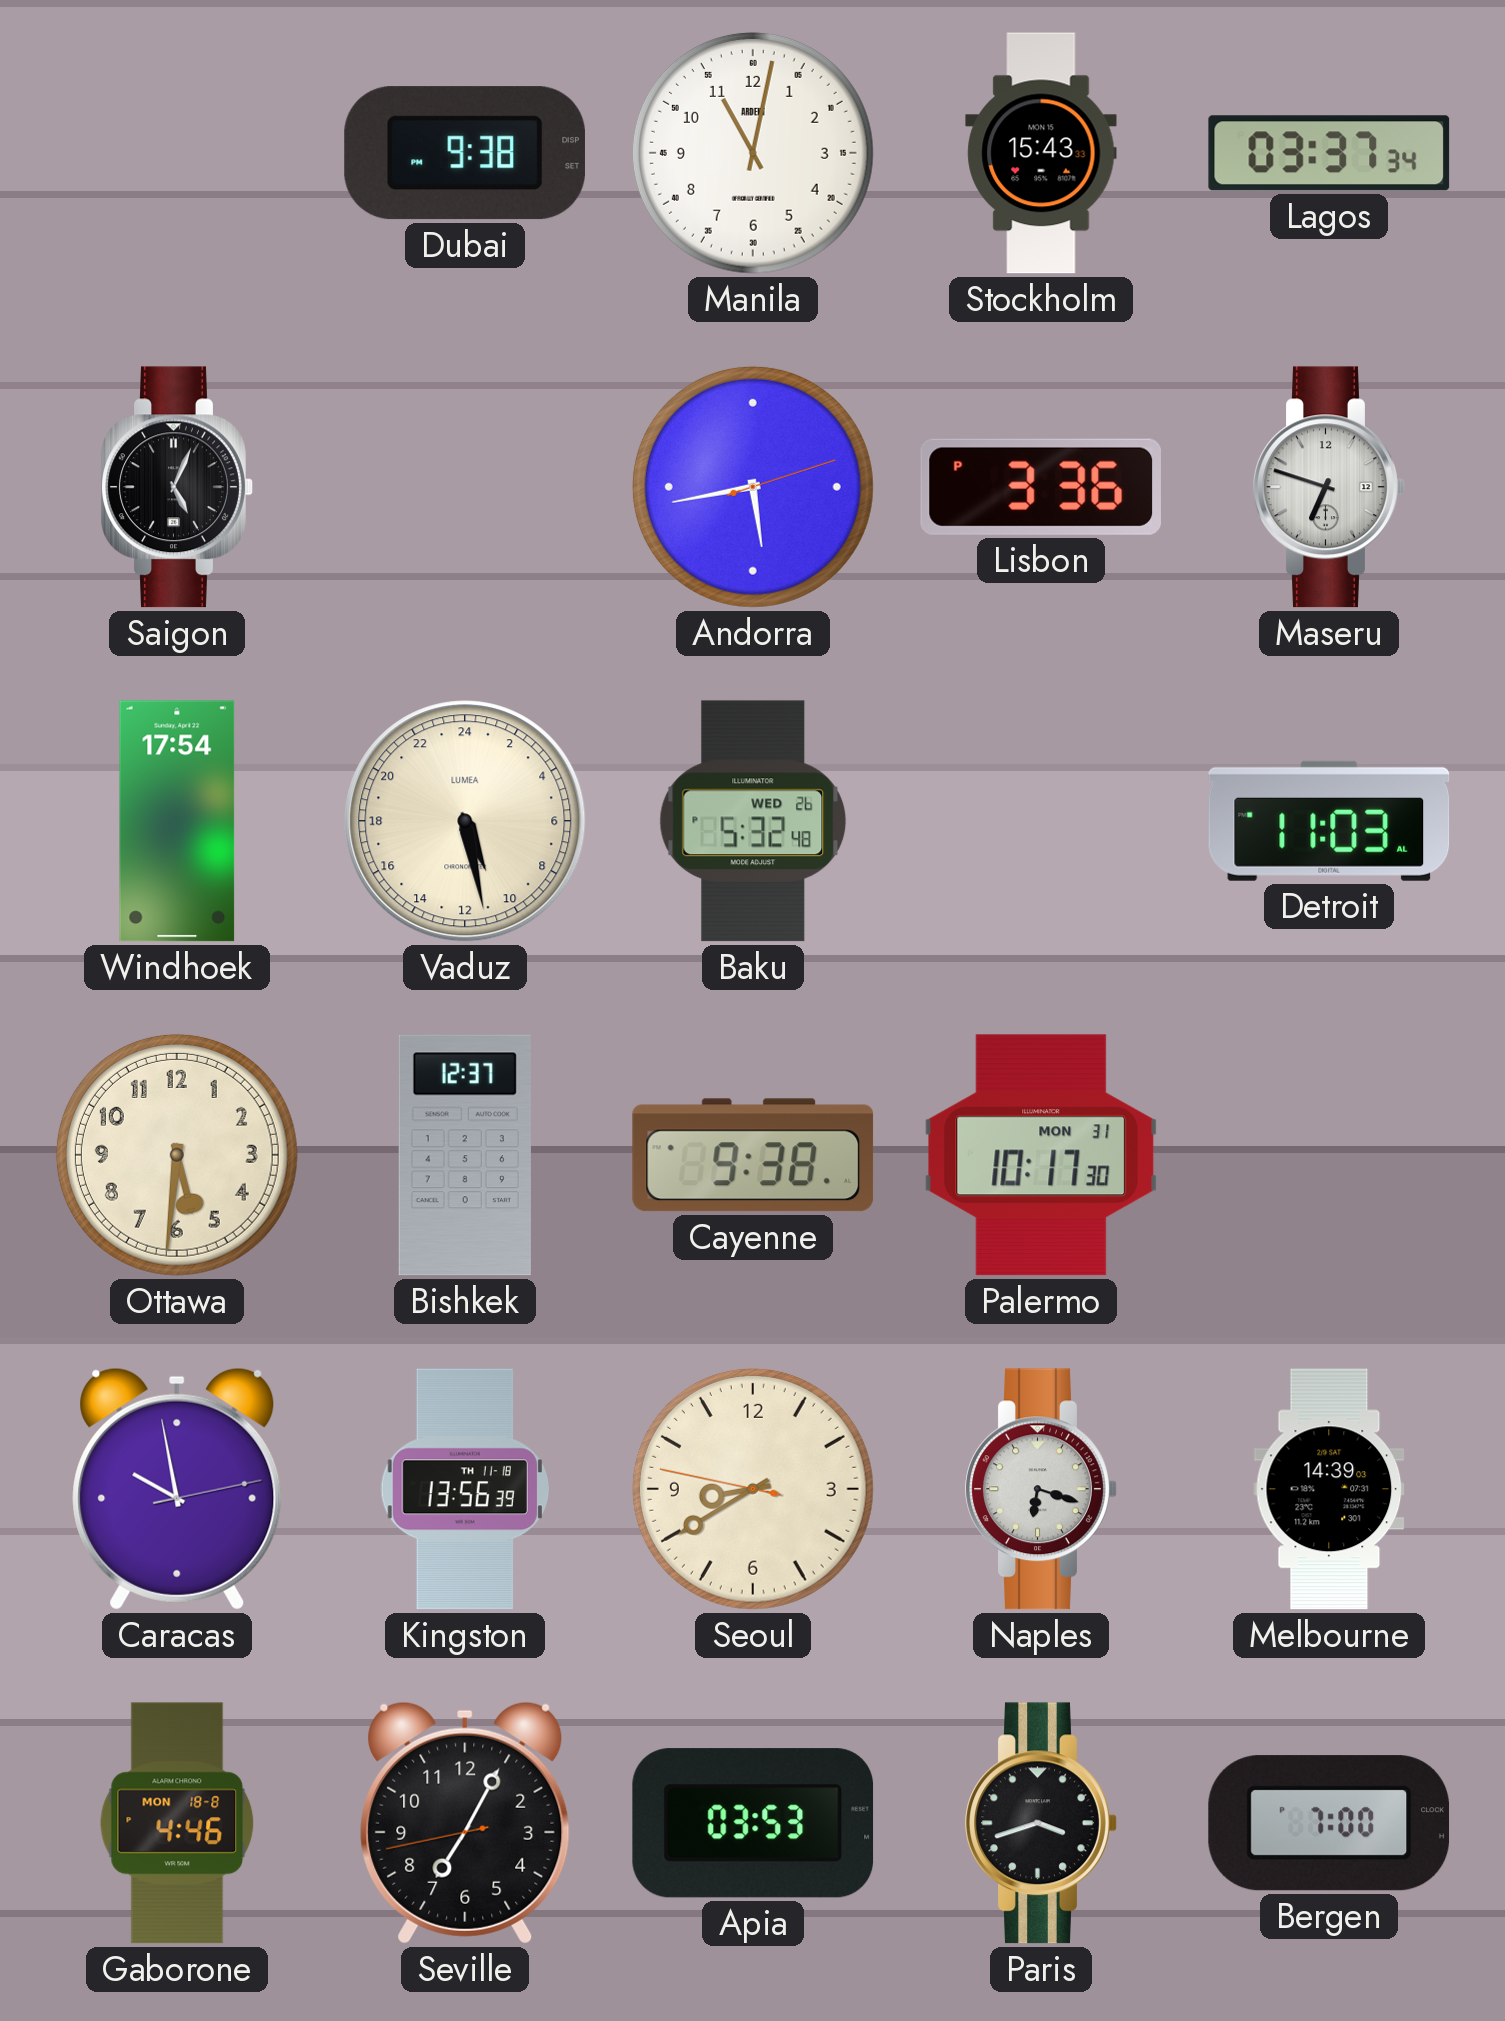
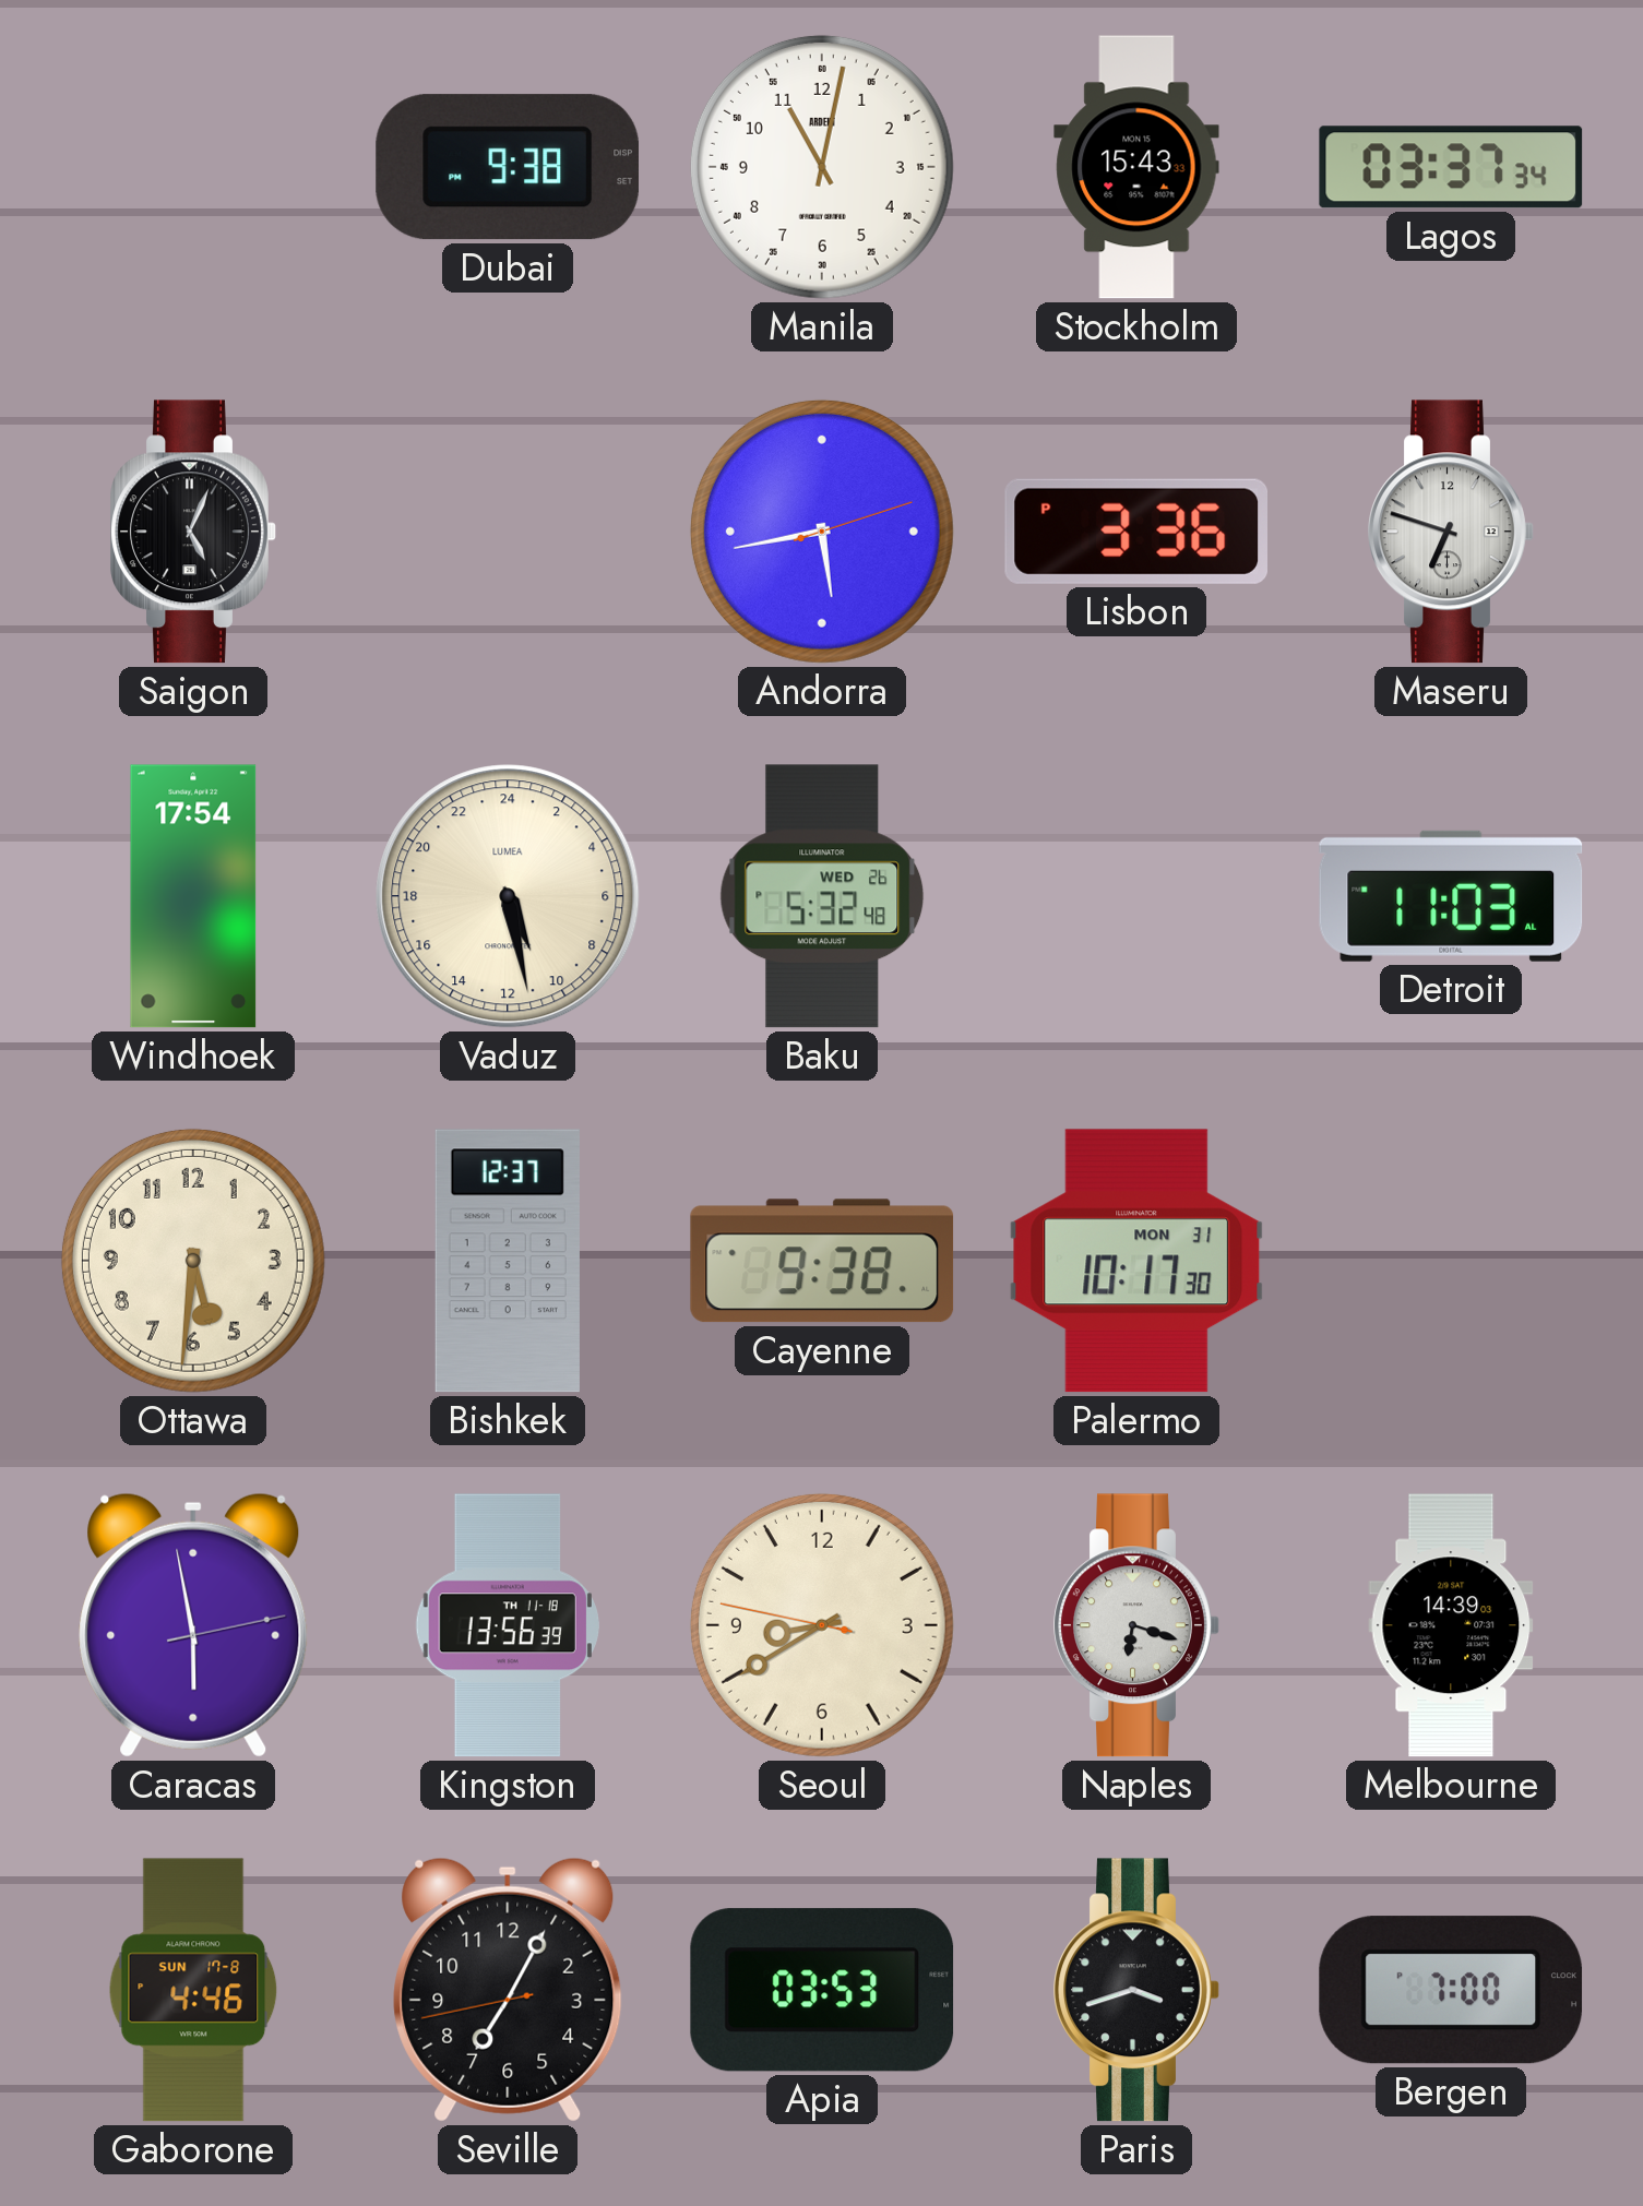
Caracas: 9:58 -> 5:58
Gaborone date: MON 18-8 -> SUN 17-8
